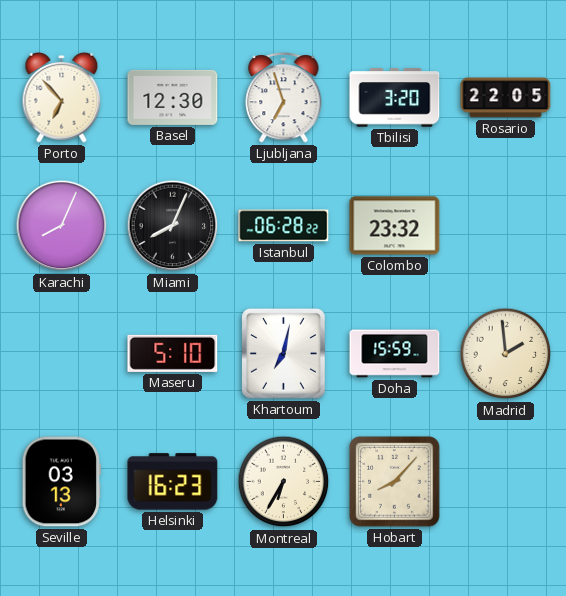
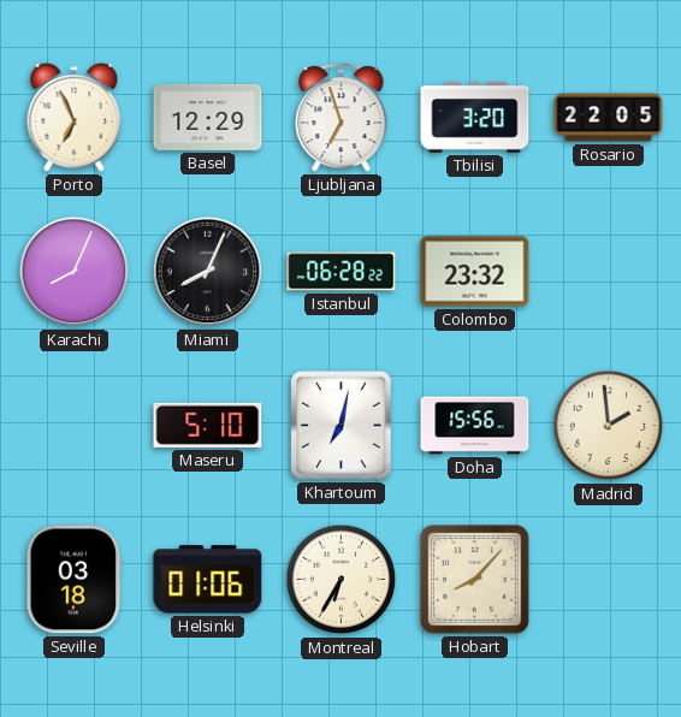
Porto: 6:53 -> 6:56
Basel: 12:30 -> 12:29
Doha: 15:59 -> 15:56
Seville: 03:13 -> 03:18
Helsinki: 16:23 -> 01:06
